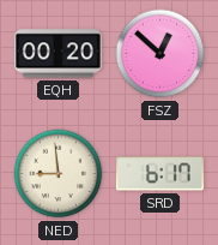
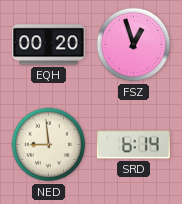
FSZ: 12:52 -> 12:57
SRD: 6:17 -> 6:14
